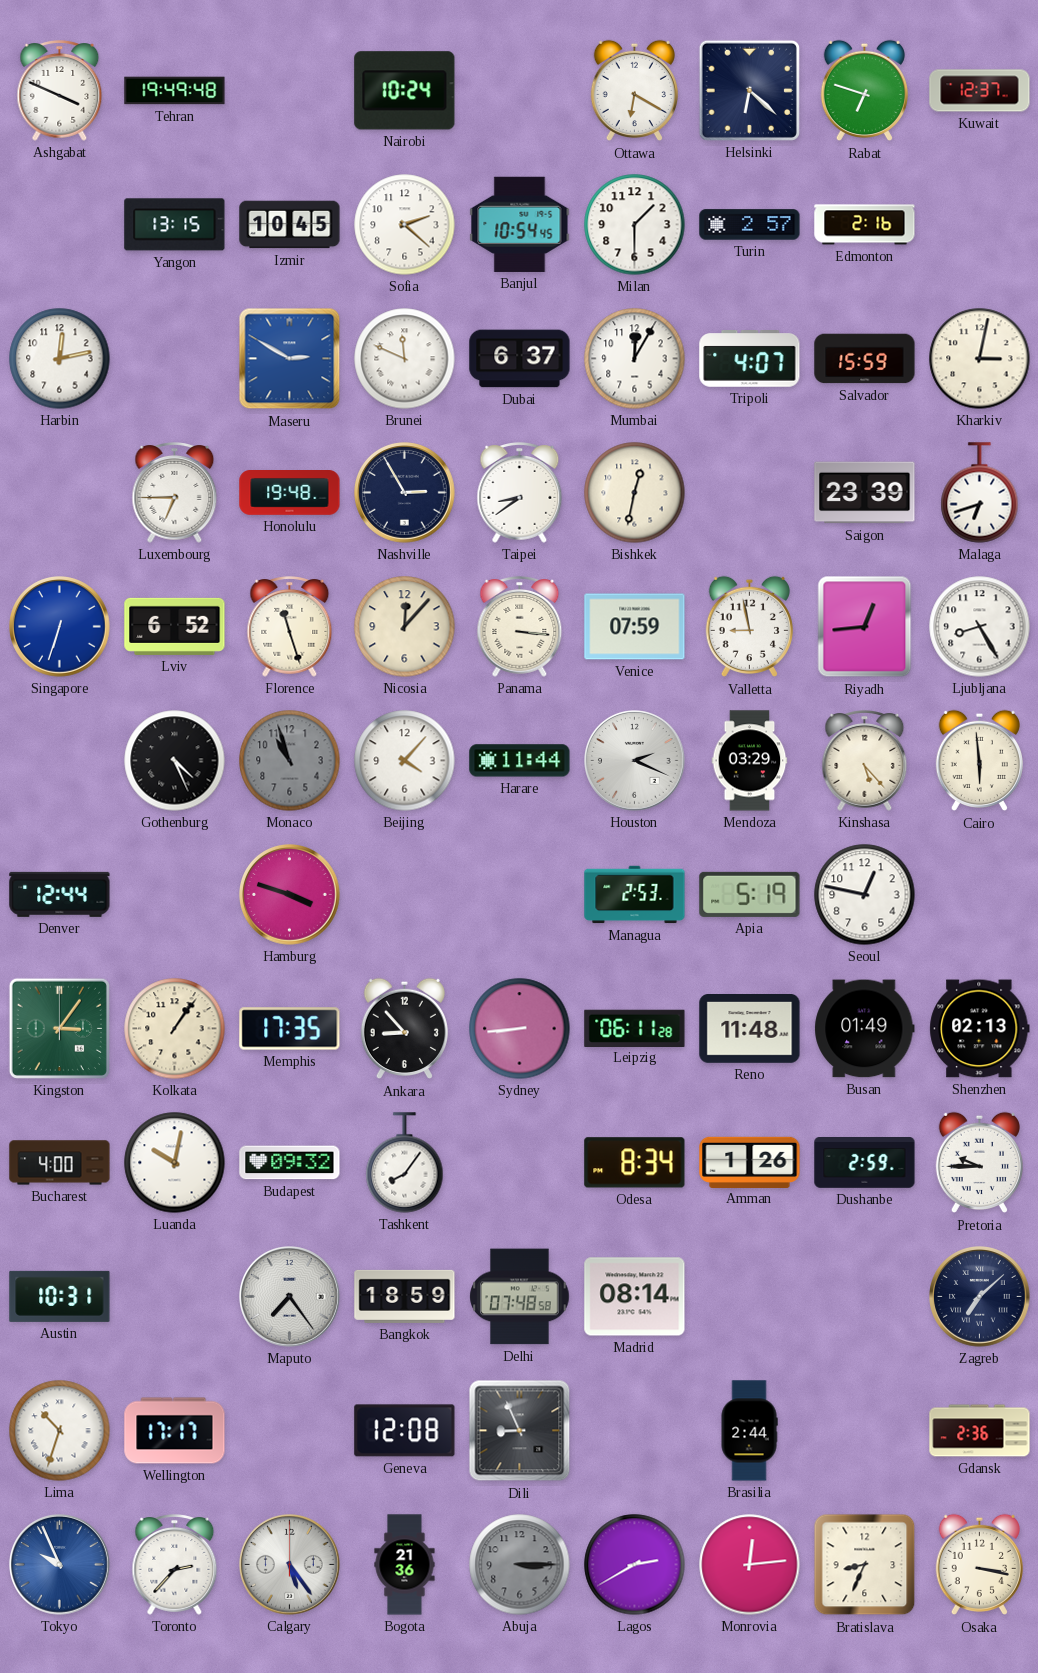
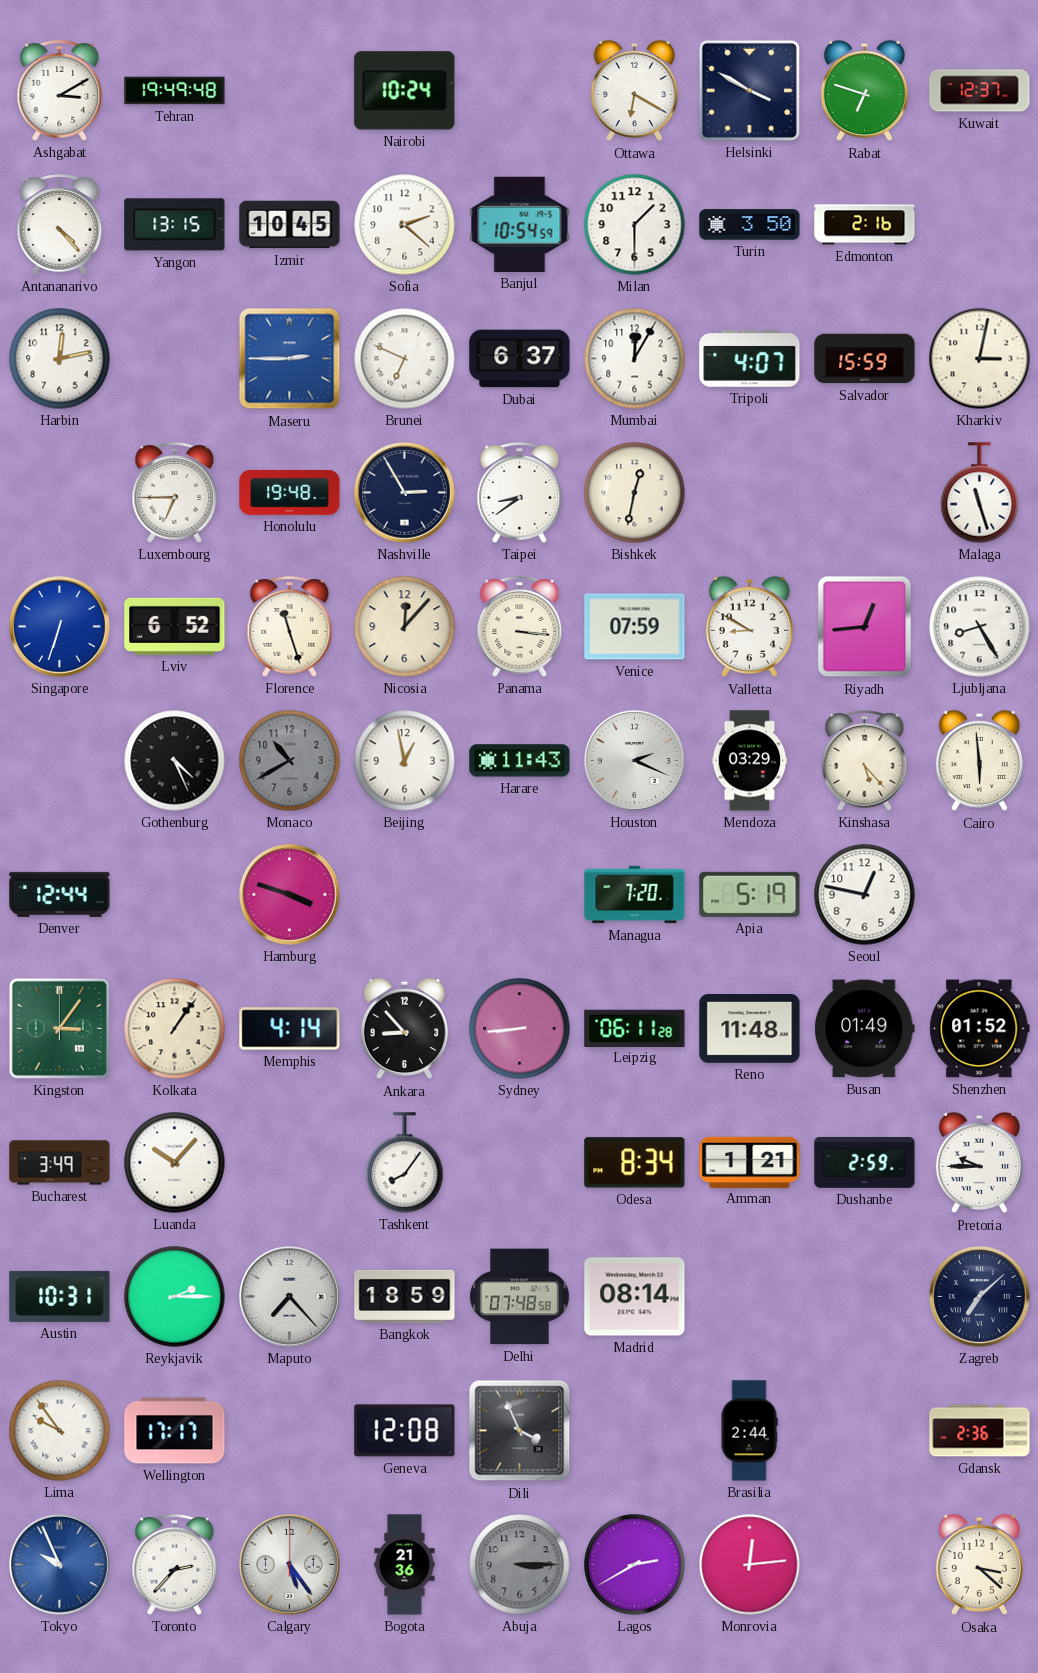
Ashgabat: 3:49 -> 3:10
Helsinki: 6:22 -> 3:50
Antananarivo: none -> 4:23
Banjul: 10:54:45 -> 10:54:59
Turin: 2:57 -> 3:50
Maseru: 2:50 -> 2:45
Brunei: 11:49 -> 6:49
Saigon: 23:39 -> none
Malaga: 6:42 -> 11:27
Valletta: 8:58 -> 8:50
Monaco: 10:57 -> 10:40
Beijing: 4:07 -> 12:58
Harare: 11:44 -> 11:43
Managua: 2:53 -> 7:20
Memphis: 17:35 -> 4:14
Shenzhen: 02:13 -> 01:52
Bucharest: 4:00 -> 3:49
Luanda: 10:02 -> 10:07
Budapest: 09:32 -> none
Amman: 1:26 -> 1:21
Reykjavik: none -> 2:15
Maputo: 7:24 -> 7:23
Lima: 10:33 -> 9:54
Dili: 8:56 -> 3:56
Bratislava: 8:34 -> none
Osaka: 3:17 -> 3:22
